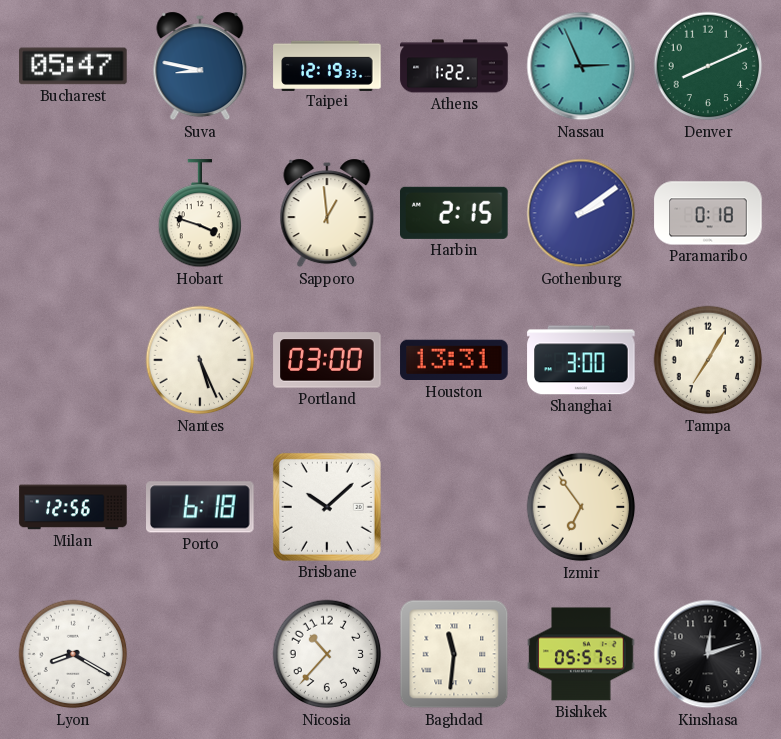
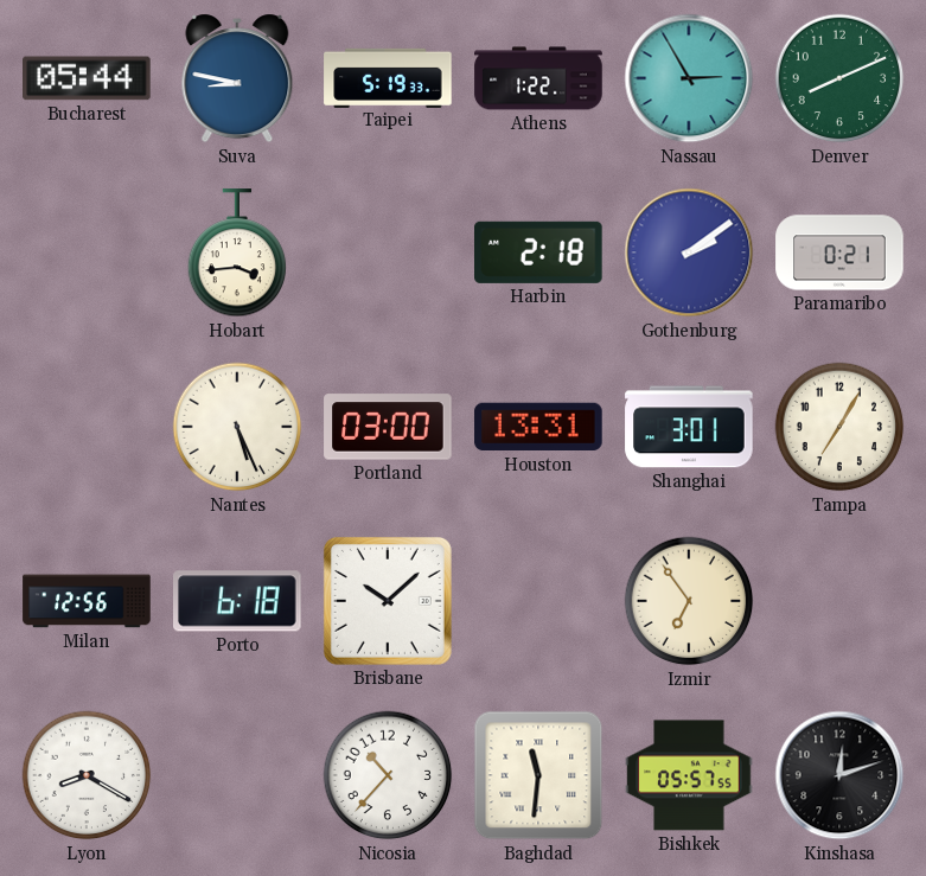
Bucharest: 05:47 -> 05:44
Taipei: 12:19 -> 5:19
Nassau: 2:56 -> 2:55
Hobart: 3:48 -> 3:44
Sapporo: 12:59 -> none
Harbin: 2:15 -> 2:18
Paramaribo: 0:18 -> 0:21
Shanghai: 3:00 -> 3:01
